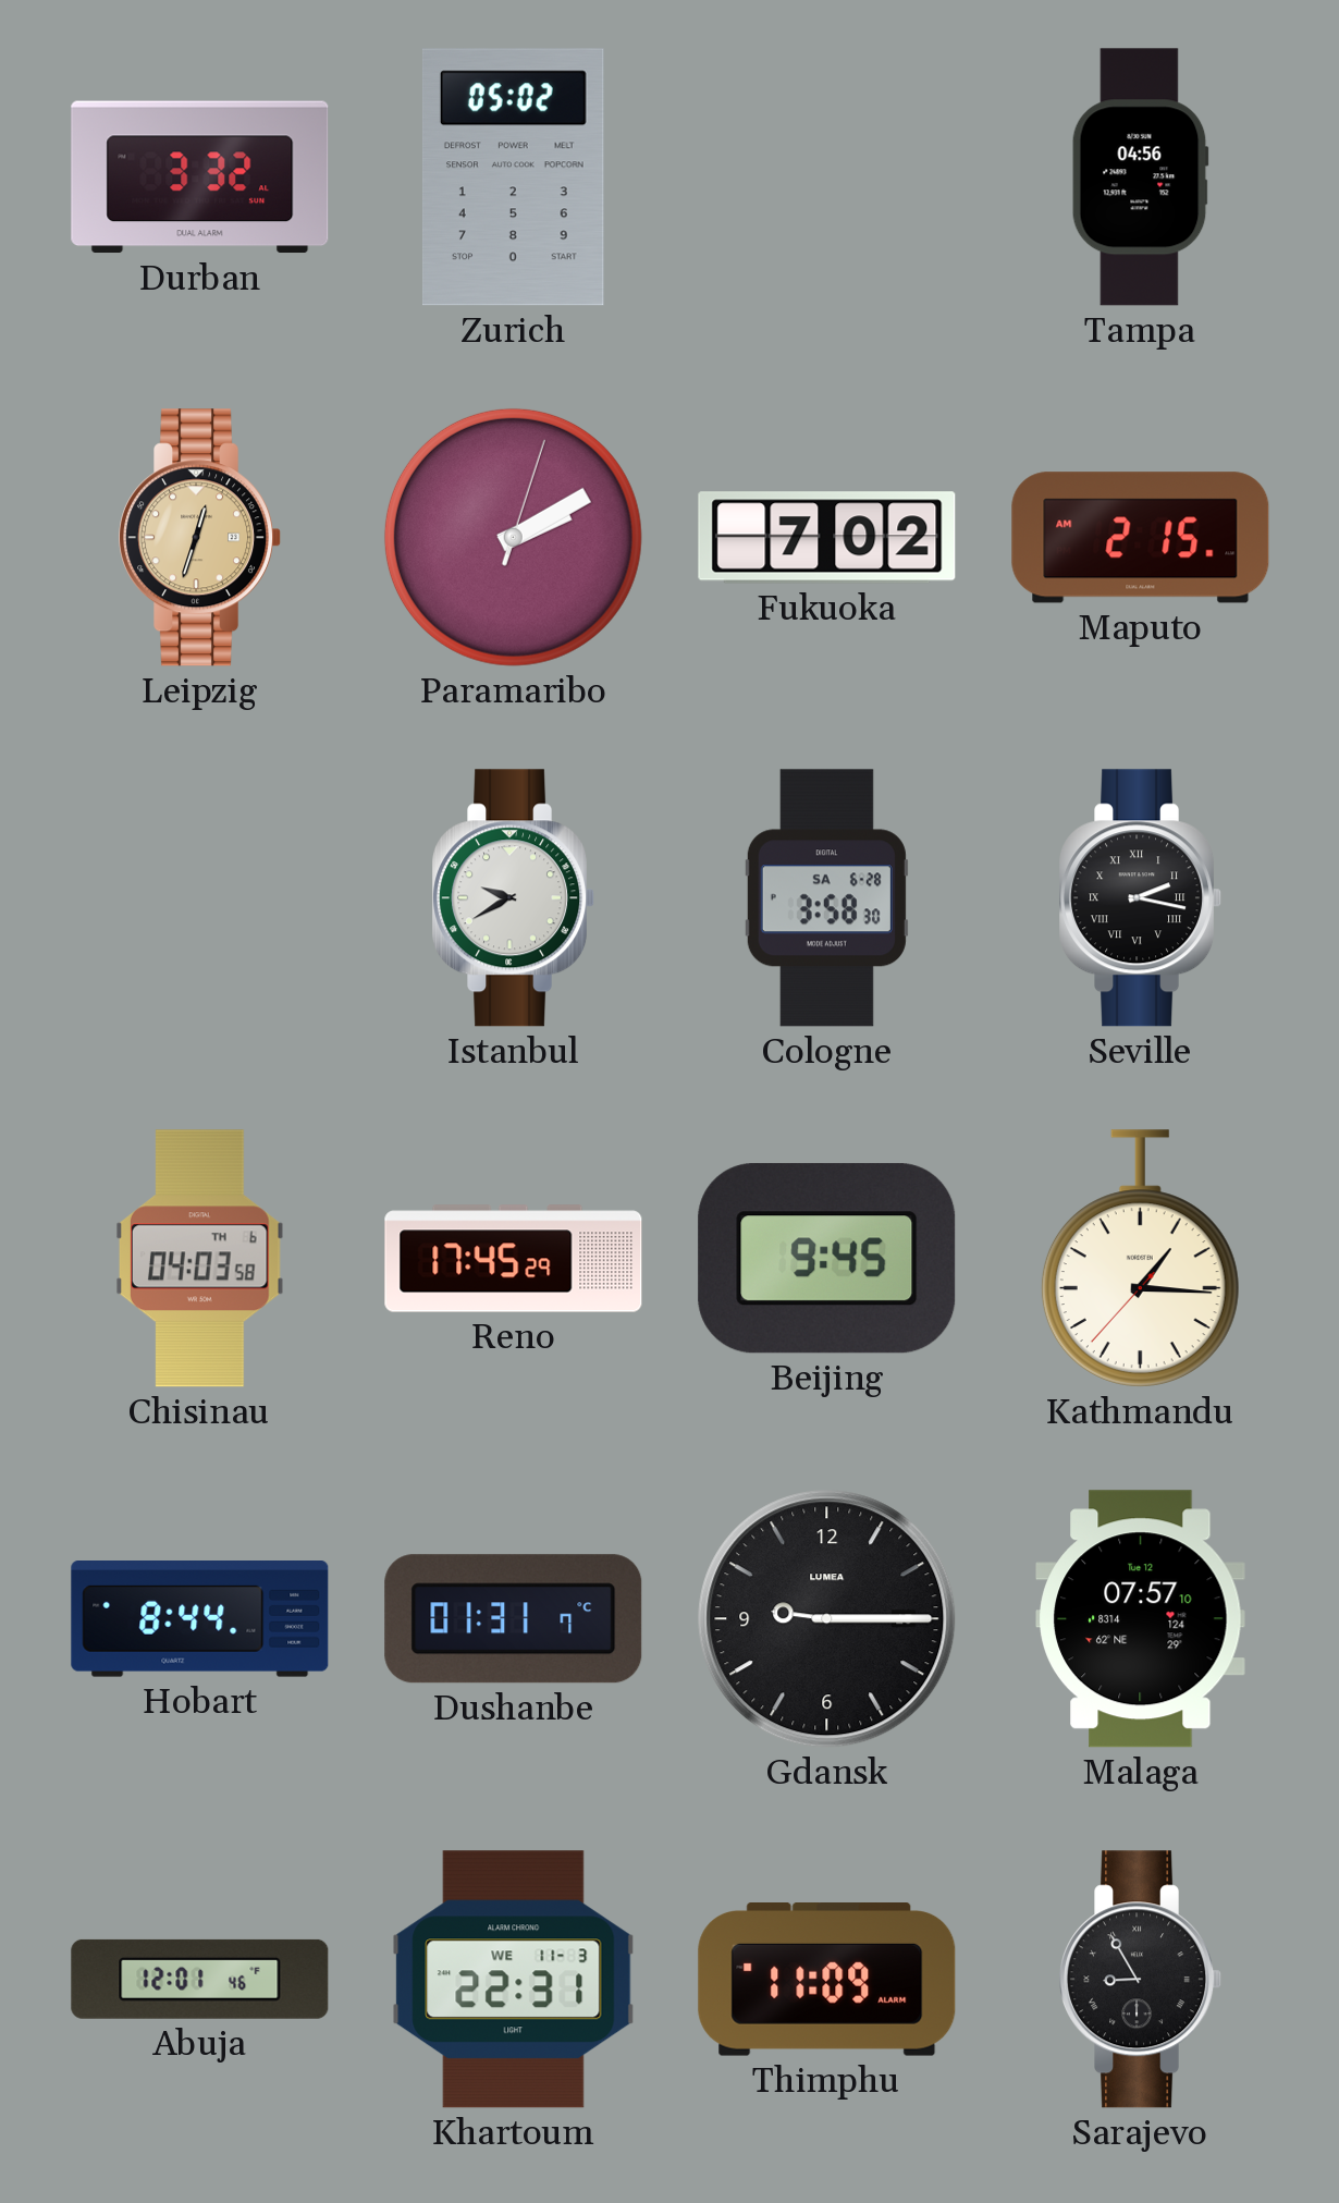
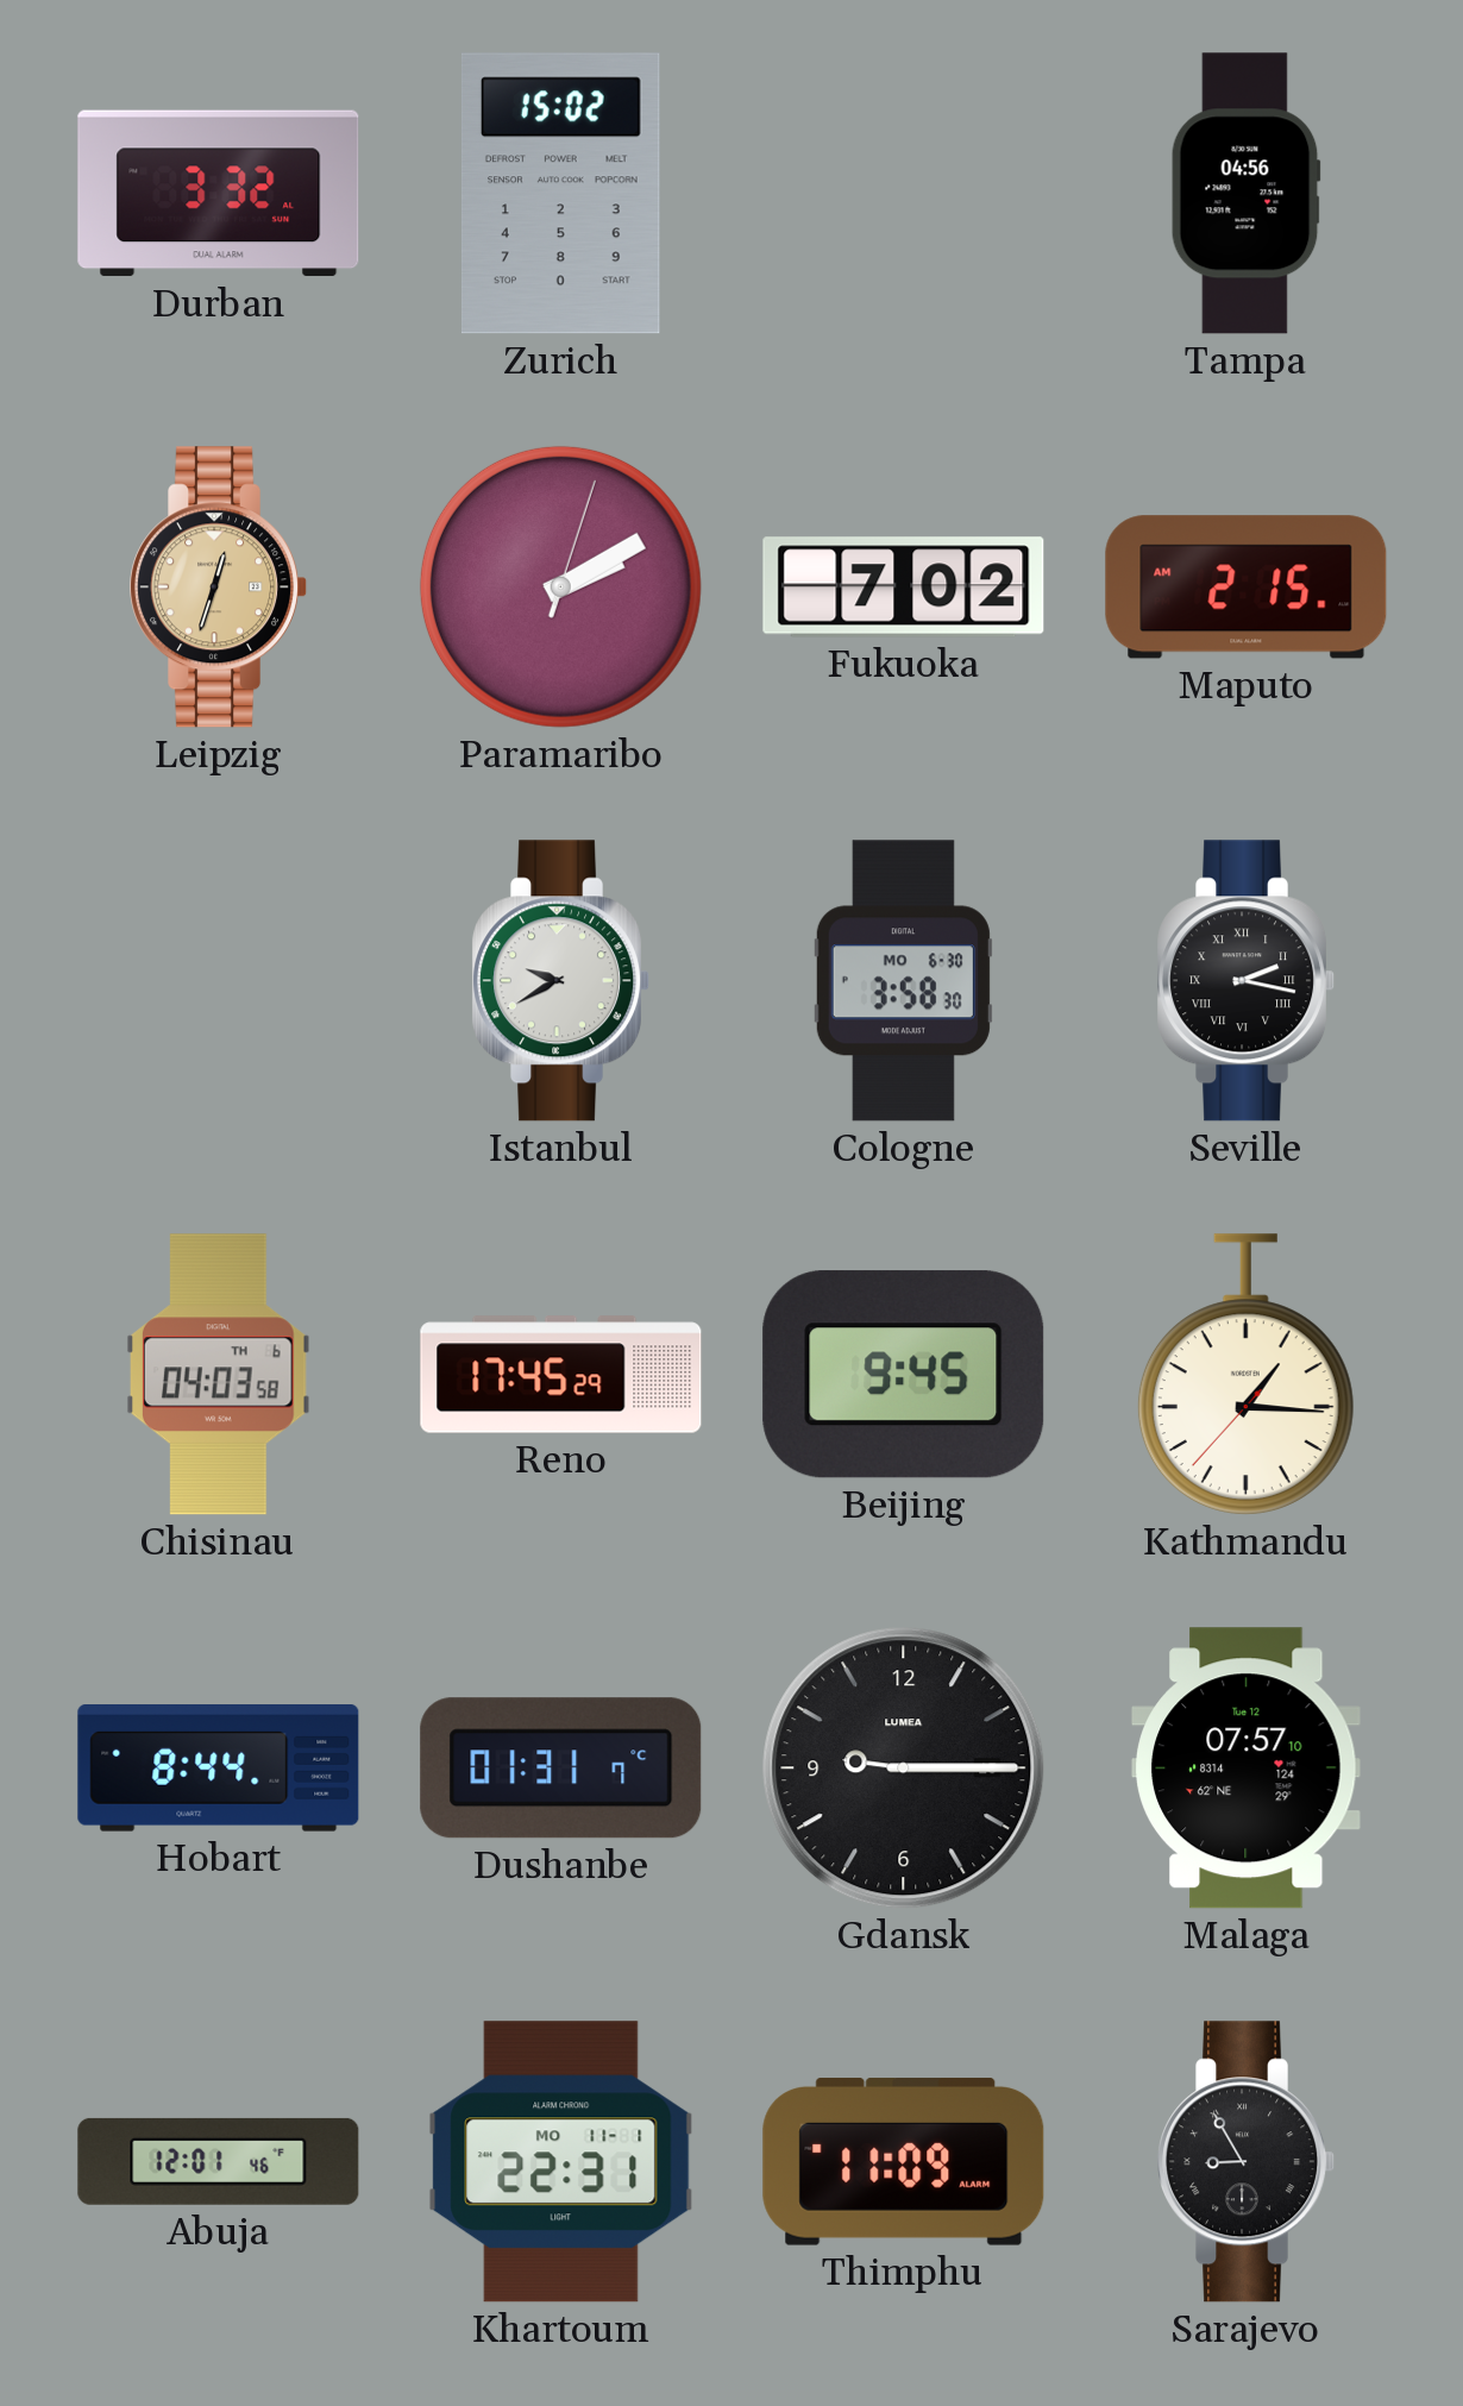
Zurich: 05:02 -> 15:02
Cologne date: SA 6-28 -> MO 6-30
Khartoum date: WE 11-3 -> MO 11-1
